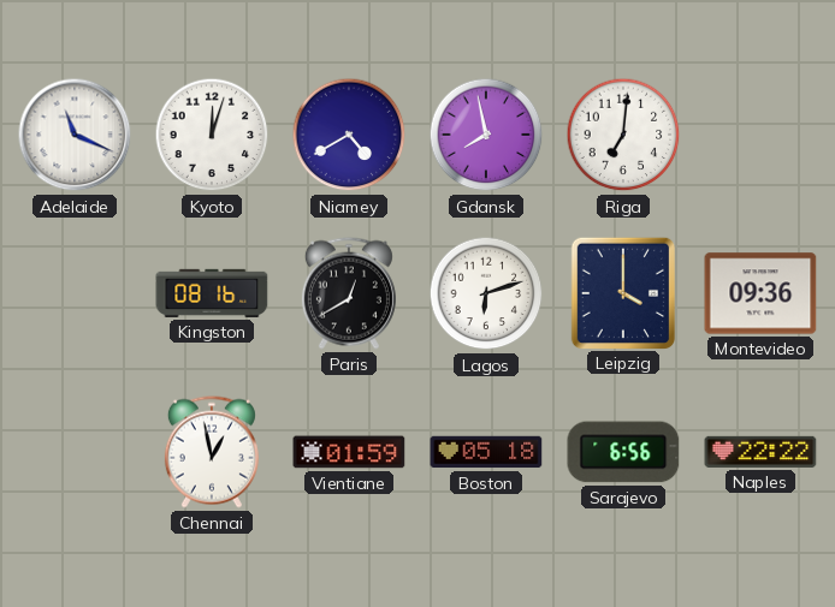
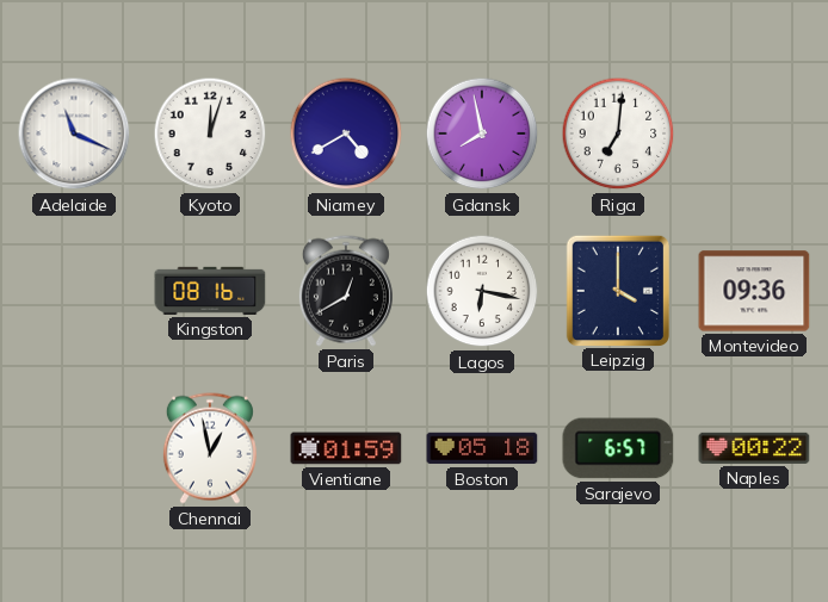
Lagos: 6:12 -> 6:17
Sarajevo: 6:56 -> 6:57
Naples: 22:22 -> 00:22
